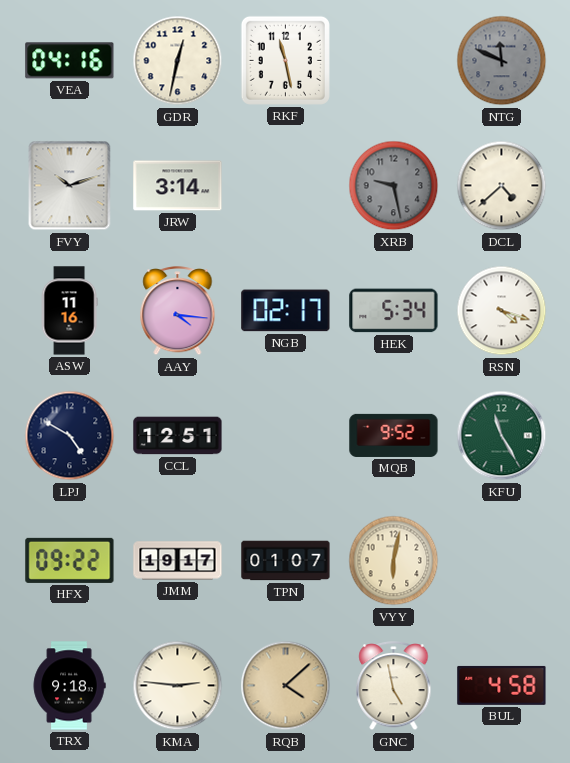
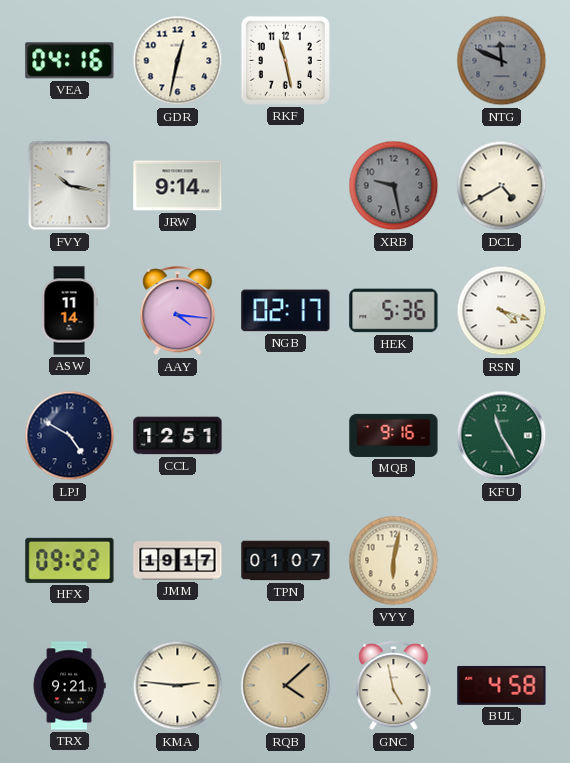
FVY: 10:12 -> 10:17
JRW: 3:14 -> 9:14
DCL: 4:38 -> 4:40
ASW: 11:16 -> 11:14
HEK: 5:34 -> 5:36
MQB: 9:52 -> 9:16
TRX: 9:18 -> 9:21
